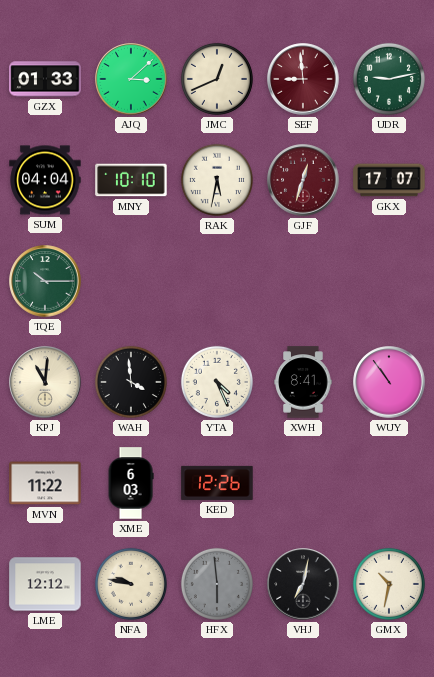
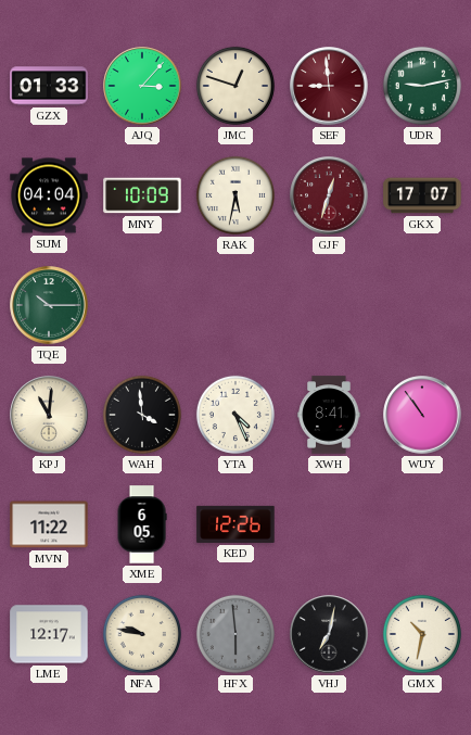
AJQ: 3:08 -> 3:07
JMC: 12:41 -> 12:48
MNY: 10:10 -> 10:09
XME: 6:03 -> 6:05
LME: 12:12 -> 12:17
